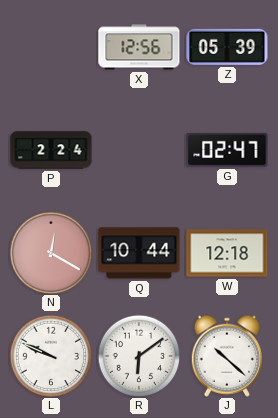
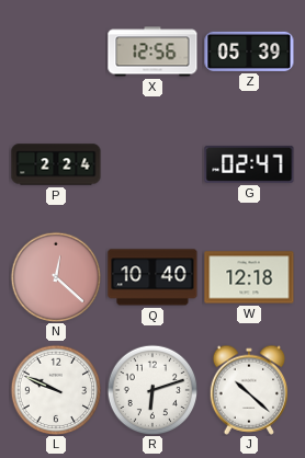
N: 12:20 -> 12:22
Q: 10:44 -> 10:40
R: 6:09 -> 6:12
